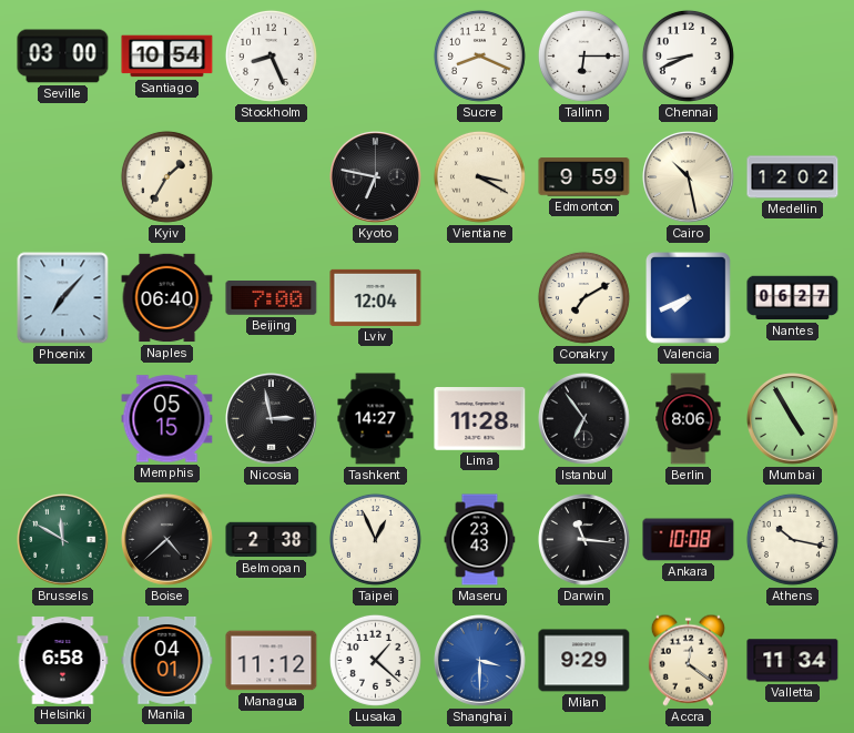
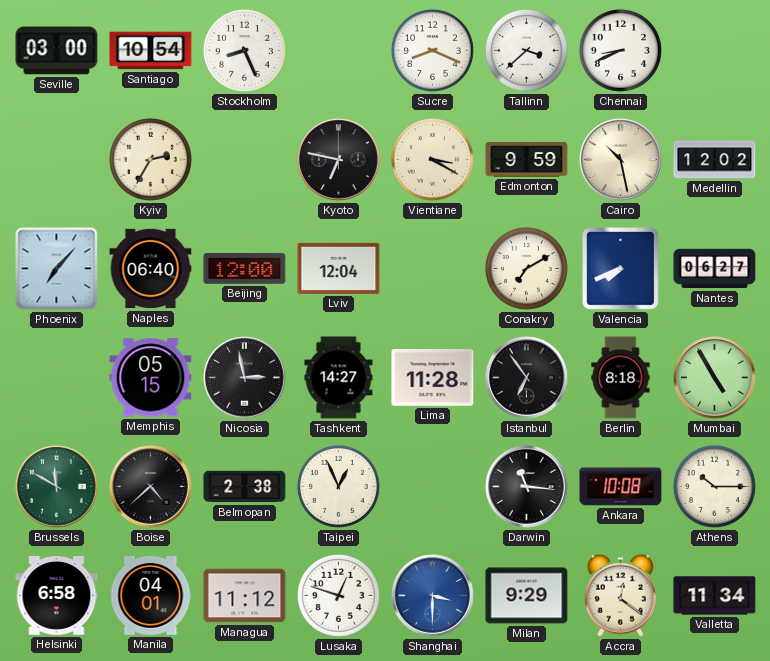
Tallinn: 6:15 -> 3:38
Kyiv: 1:35 -> 2:35
Beijing: 7:00 -> 12:00
Berlin: 8:06 -> 8:18
Maseru: 23:43 -> none
Athens: 10:17 -> 10:15
Lusaka: 1:22 -> 12:48
